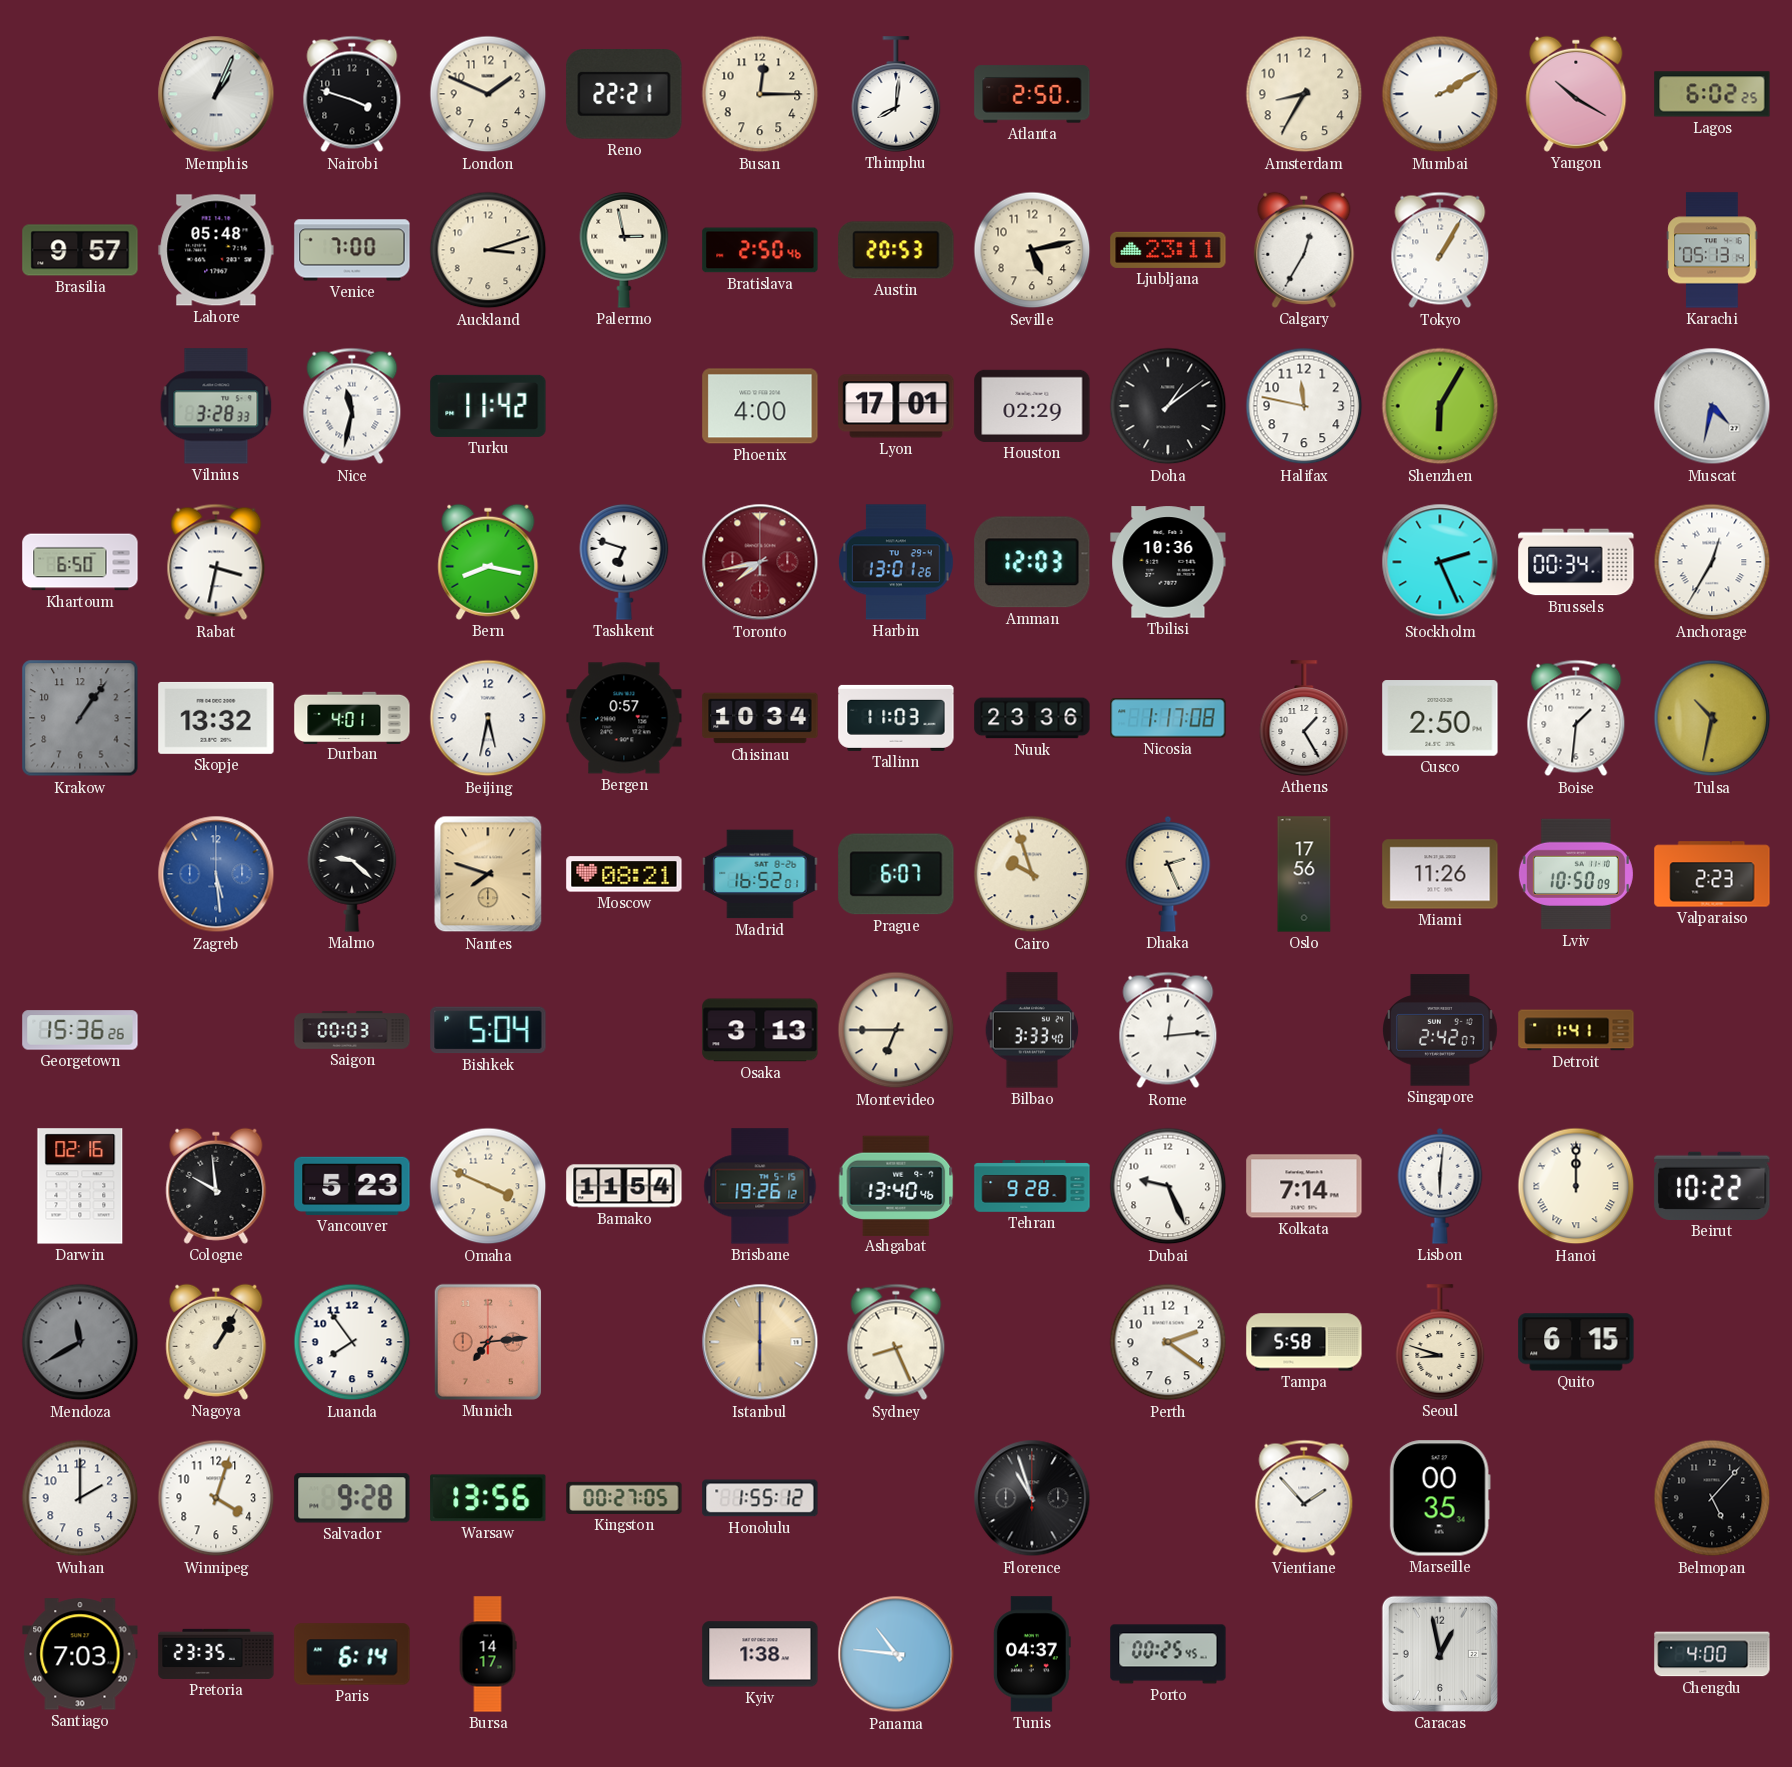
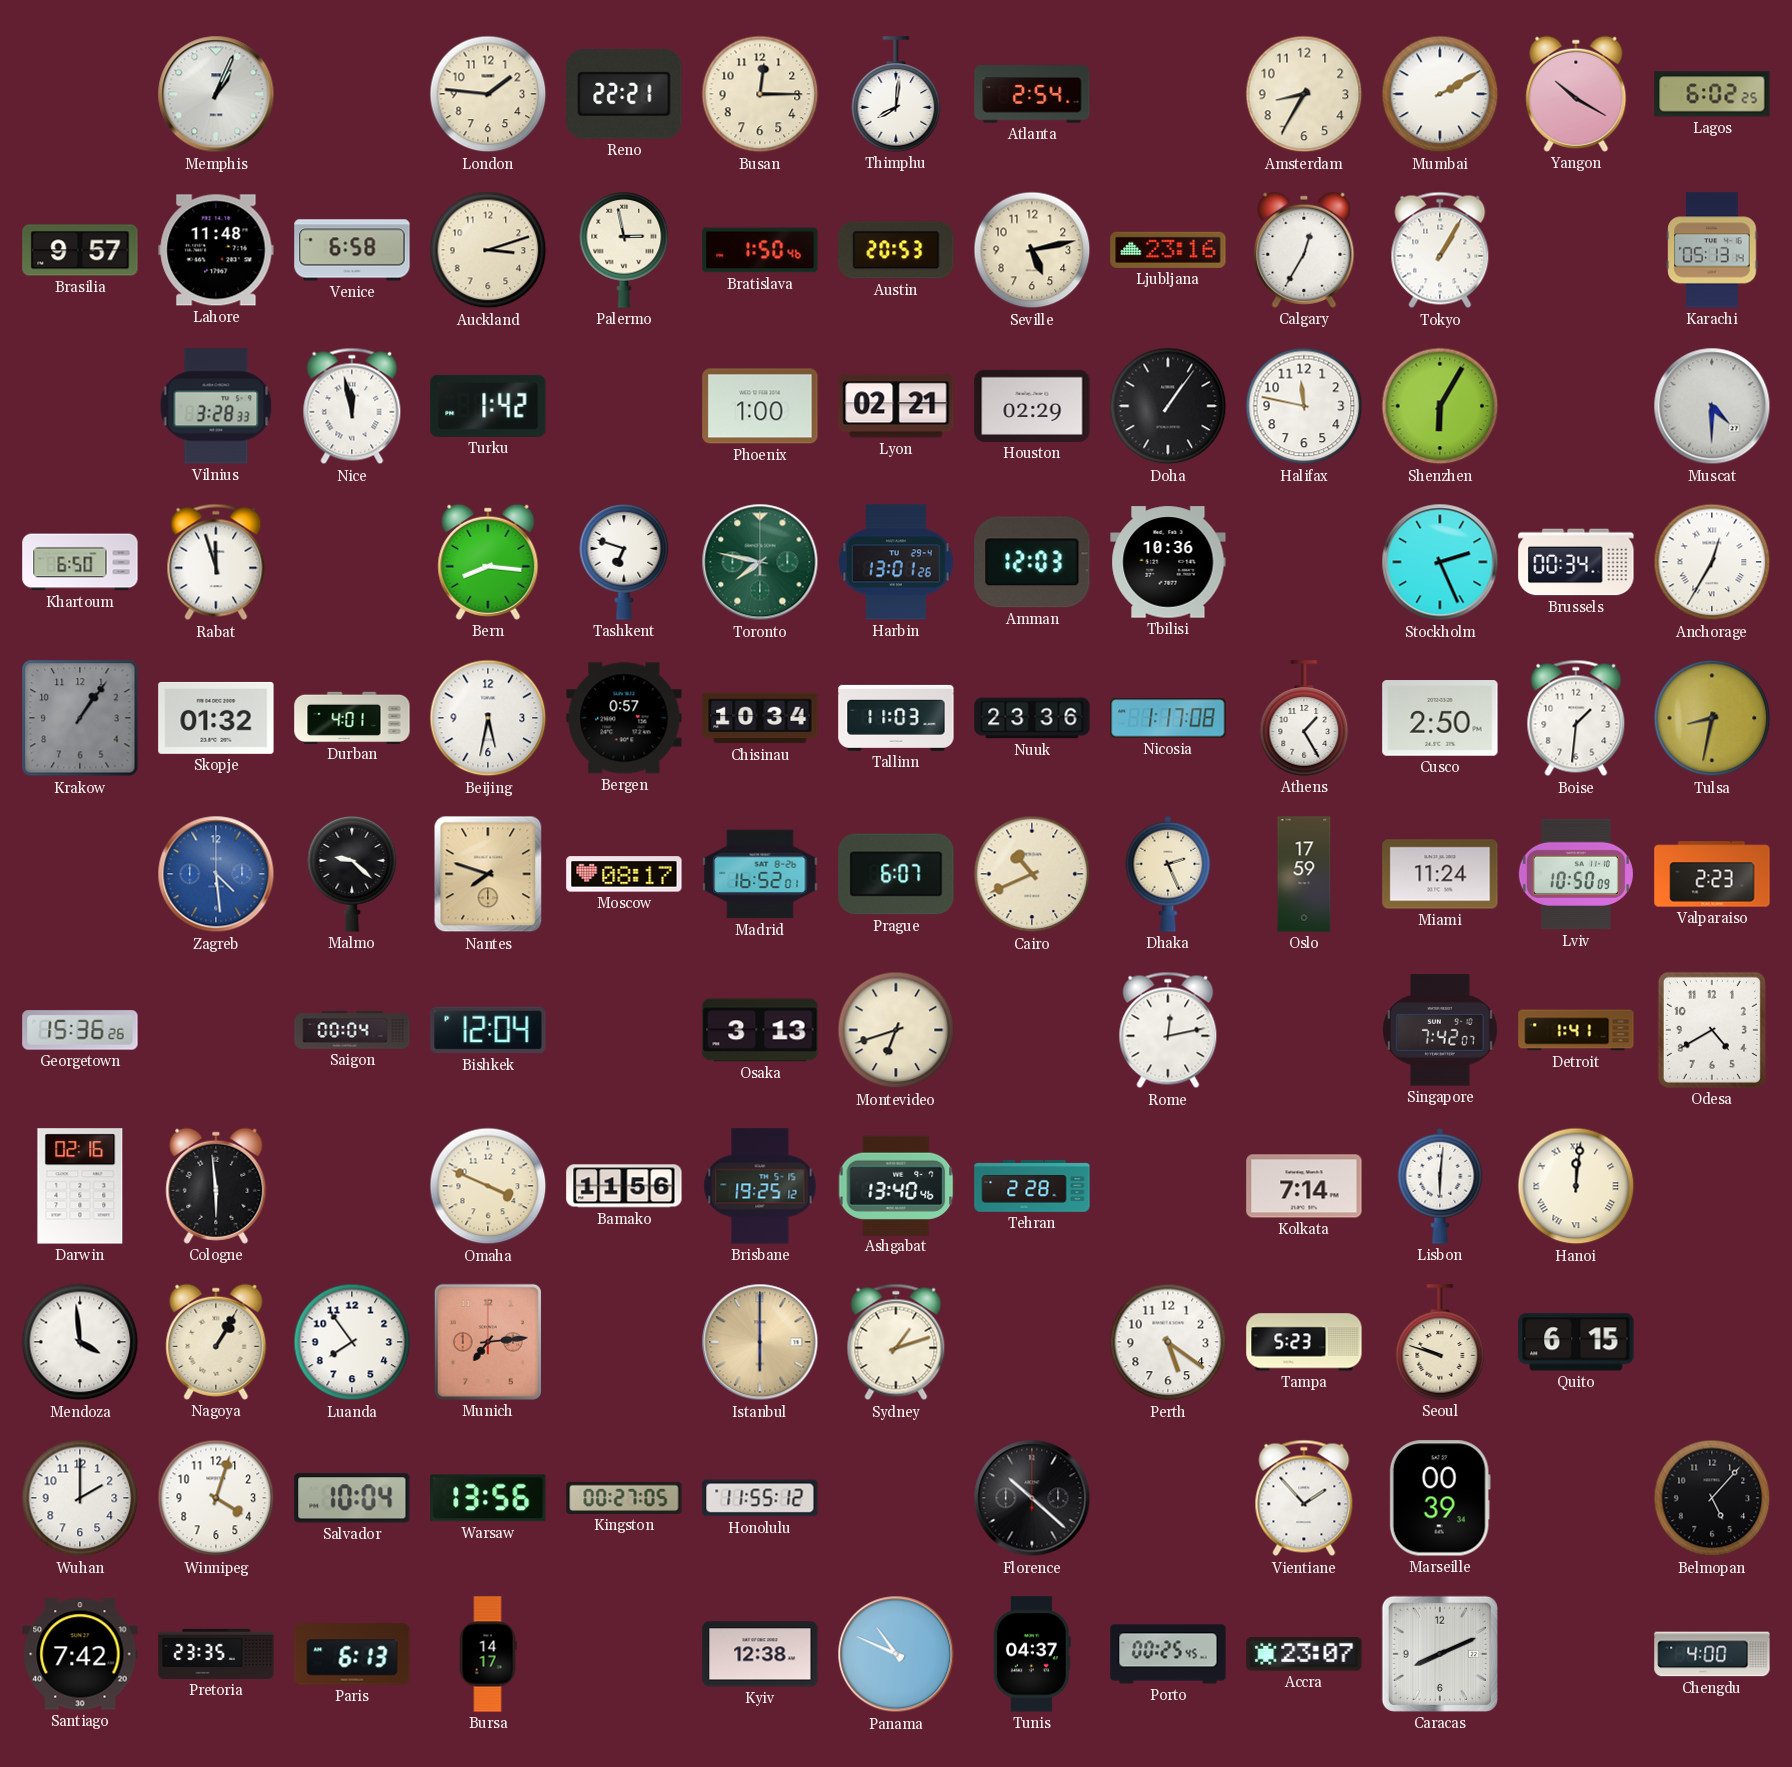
Nairobi: 3:48 -> none
London: 1:49 -> 1:46
Atlanta: 2:50 -> 2:54
Lahore: 05:48 -> 11:48
Venice: 7:00 -> 6:58
Bratislava: 2:50 -> 1:50
Ljubljana: 23:11 -> 23:16
Nice: 11:32 -> 11:58
Turku: 11:42 -> 1:42
Phoenix: 4:00 -> 1:00
Lyon: 17:01 -> 02:21
Doha: 1:09 -> 1:06
Muscat: 4:32 -> 4:30
Rabat: 3:32 -> 11:57
Bern: 8:17 -> 8:16
Toronto: 7:43 -> 7:47
Toronto dial: burgundy -> green
Skopje: 13:32 -> 01:32
Tulsa: 10:32 -> 8:32
Zagreb: 5:29 -> 4:29
Moscow: 08:21 -> 08:17
Cairo: 9:57 -> 10:41
Oslo: 17:56 -> 17:59
Miami: 11:26 -> 11:24
Saigon: 00:03 -> 00:04
Bishkek: 5:04 -> 12:04
Montevideo: 6:45 -> 6:42
Bilbao: 3:33 -> none
Rome: 12:14 -> 12:13
Singapore: 2:42 -> 7:42
Odesa: none -> 4:40
Cologne: 9:59 -> 5:59
Vancouver: 5:23 -> none
Bamako: 11:54 -> 11:56
Brisbane: 19:26 -> 19:25
Tehran: 9:28 -> 2:28
Dubai: 9:26 -> none
Hanoi: 12:00 -> 12:01
Beirut: 10:22 -> none
Mendoza: 11:40 -> 3:59
Mendoza dial: grey -> white
Sydney: 8:26 -> 1:12
Perth: 2:21 -> 5:21
Tampa: 5:58 -> 5:23
Seoul: 8:48 -> 9:48
Salvador: 9:28 -> 10:04
Honolulu: 1:55 -> 11:55
Florence: 10:57 -> 10:22
Marseille: 00:35 -> 00:39
Santiago: 7:03 -> 7:42
Paris: 6:14 -> 6:13
Kyiv: 1:38 -> 12:38
Panama: 10:46 -> 10:49
Accra: none -> 23:07
Caracas: 12:58 -> 8:11
